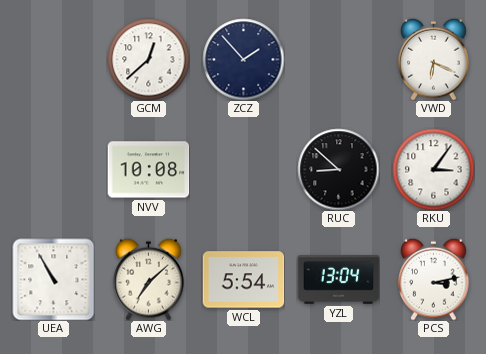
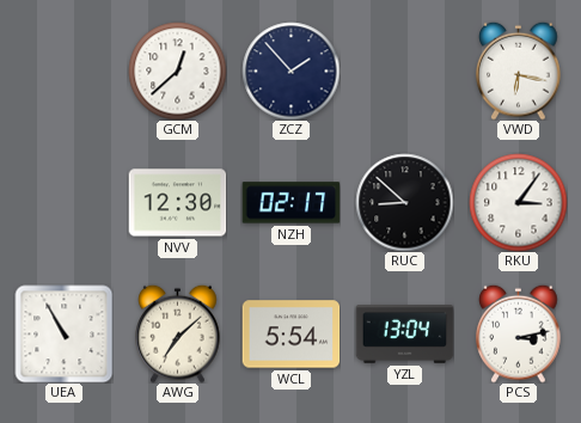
VWD: 6:19 -> 6:17
NVV: 10:08 -> 12:30
NZH: none -> 02:17
